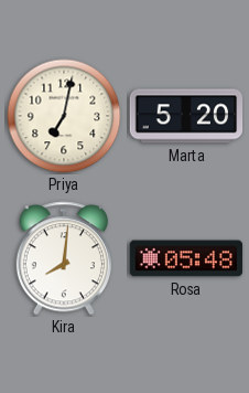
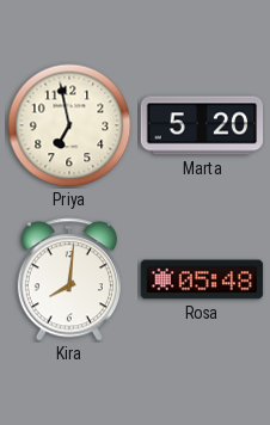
Priya: 7:02 -> 6:58
